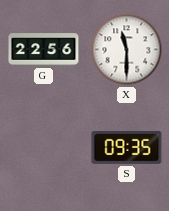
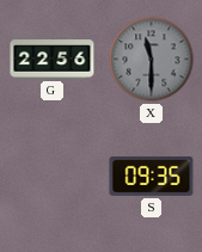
X dial: white -> grey
